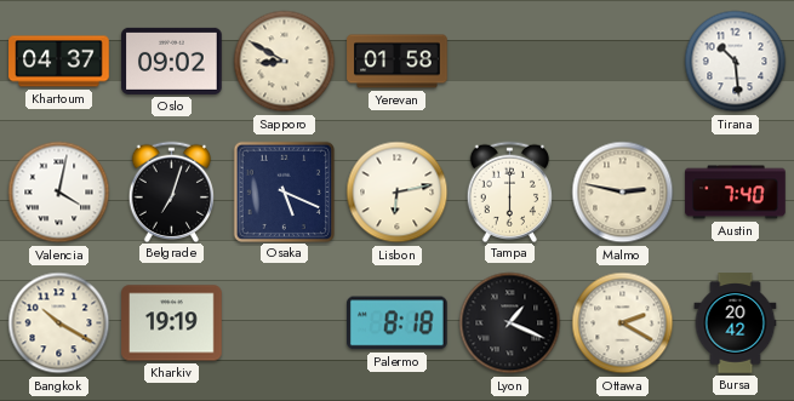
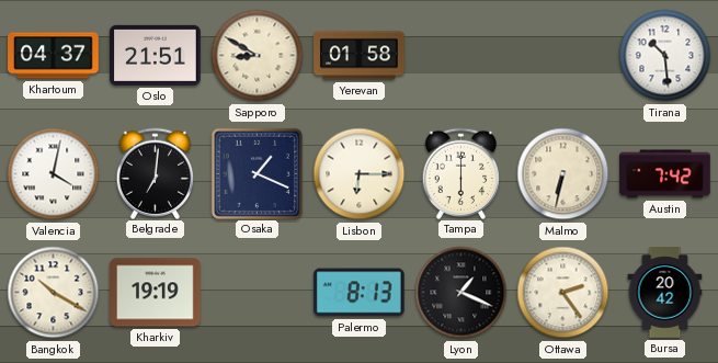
Oslo: 09:02 -> 21:51
Belgrade: 7:03 -> 7:01
Osaka: 5:19 -> 1:19
Lisbon: 6:13 -> 6:15
Malmo: 2:47 -> 6:32
Austin: 7:40 -> 7:42
Palermo: 8:18 -> 8:13
Ottawa: 2:20 -> 2:24
